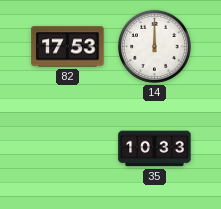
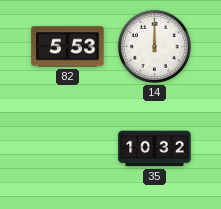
82: 17:53 -> 5:53
35: 10:33 -> 10:32
